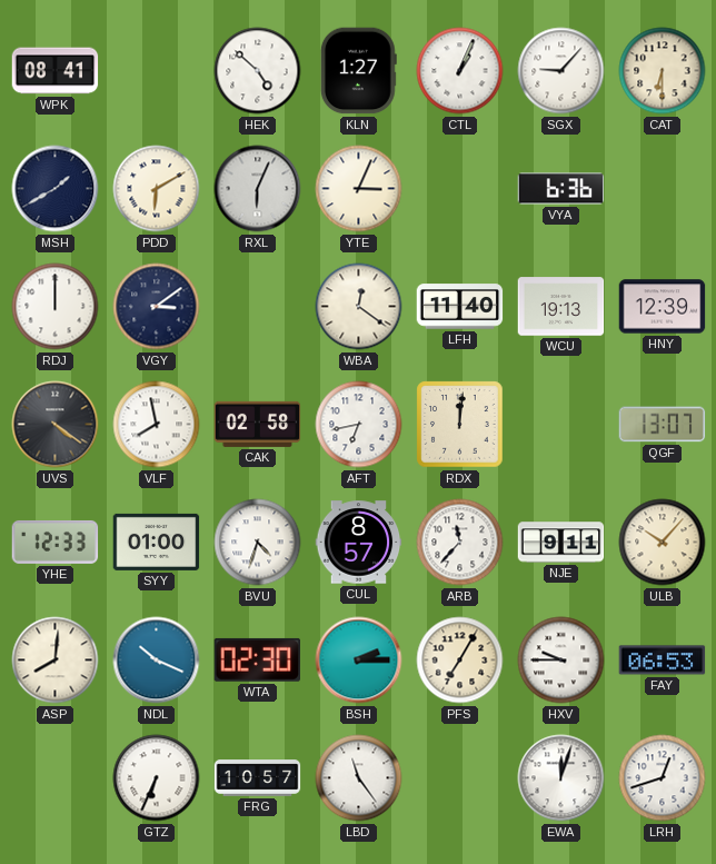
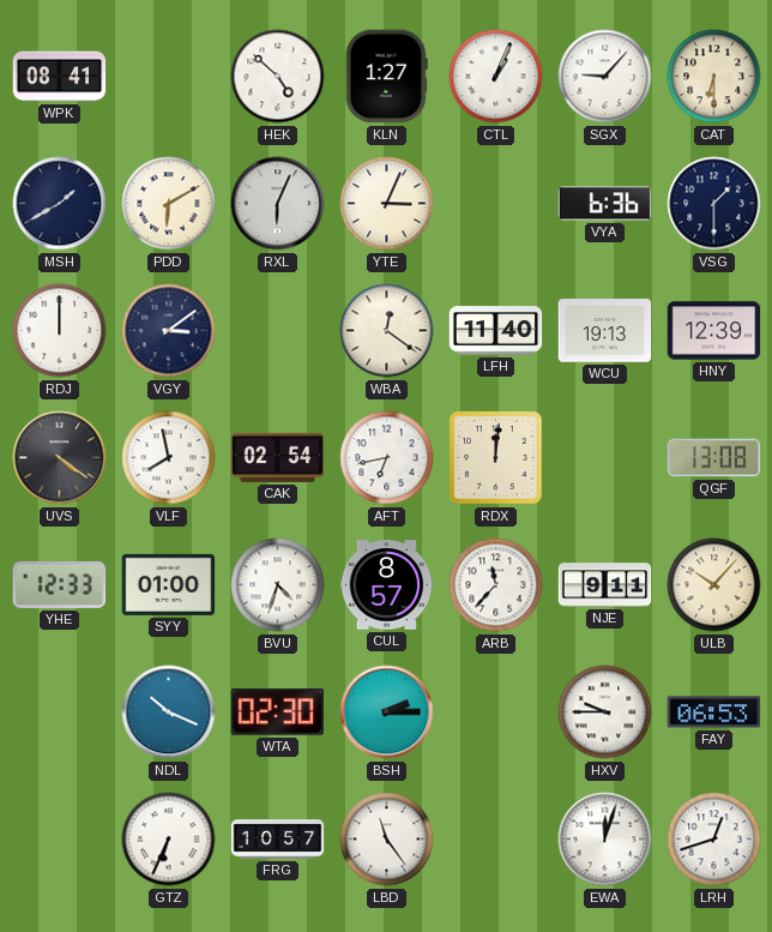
VSG: none -> 1:30
CAK: 02:58 -> 02:54
QGF: 13:07 -> 13:08
ASP: 8:01 -> none
PFS: 7:05 -> none
